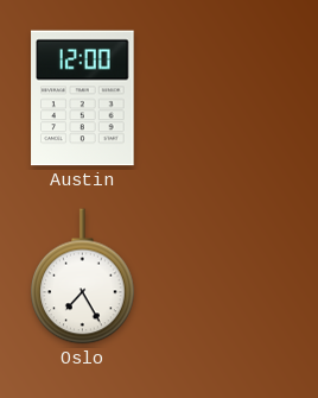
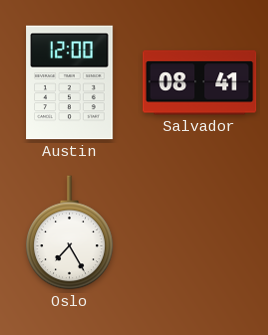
Salvador: none -> 08:41
